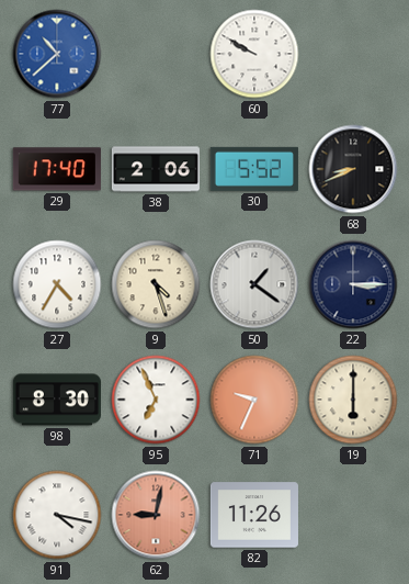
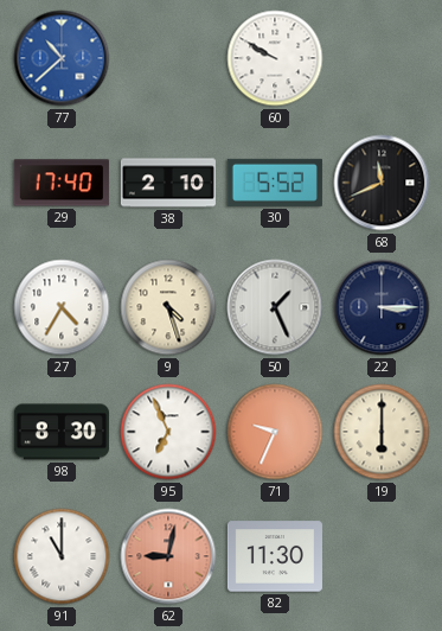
38: 2:06 -> 2:10
68: 8:41 -> 11:41
50: 1:21 -> 1:26
91: 4:17 -> 11:00
82: 11:26 -> 11:30
